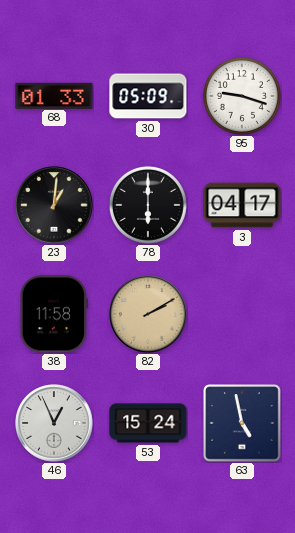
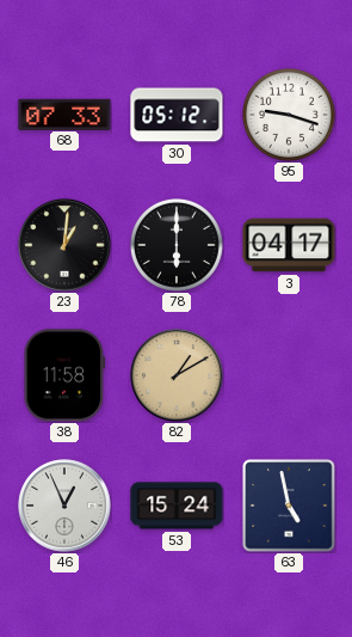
68: 01:33 -> 07:33
30: 05:09 -> 05:12
82: 2:10 -> 1:10
